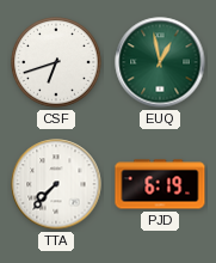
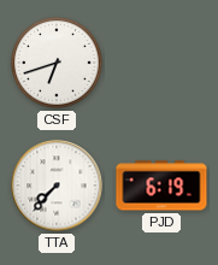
EUQ: 12:58 -> none
